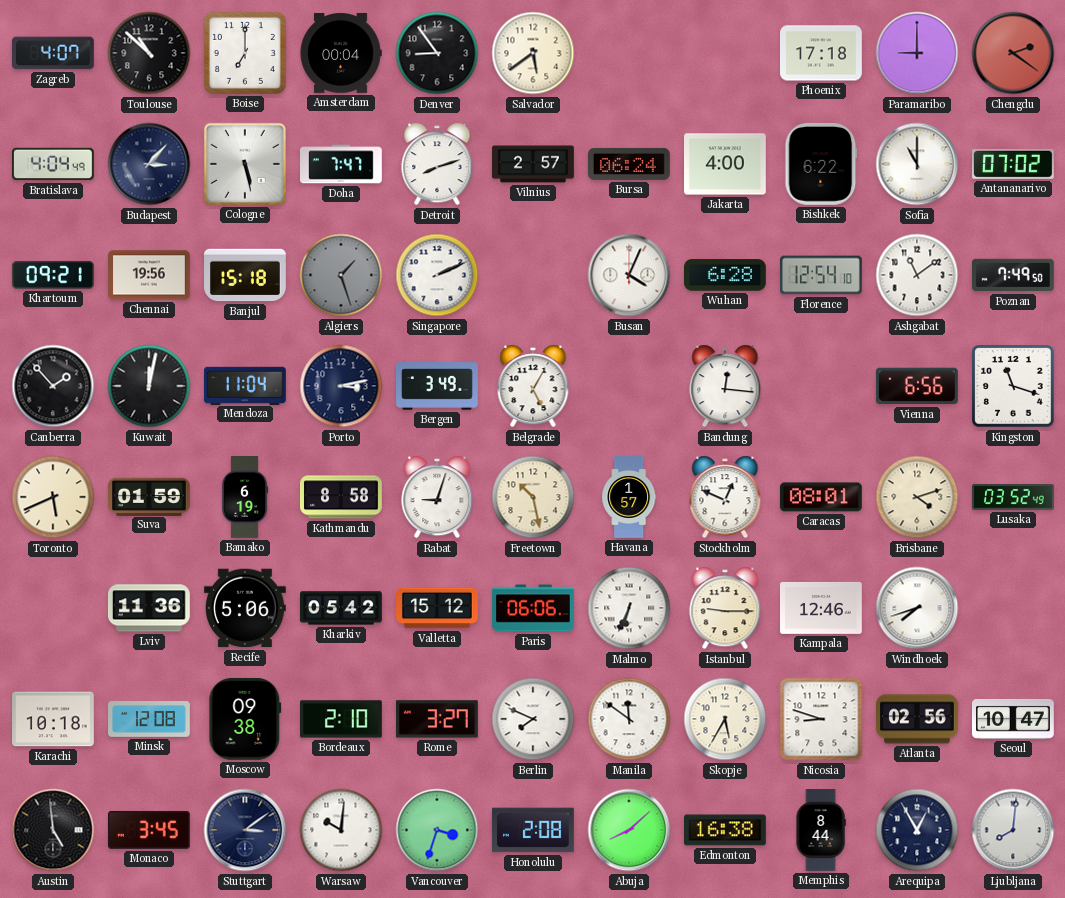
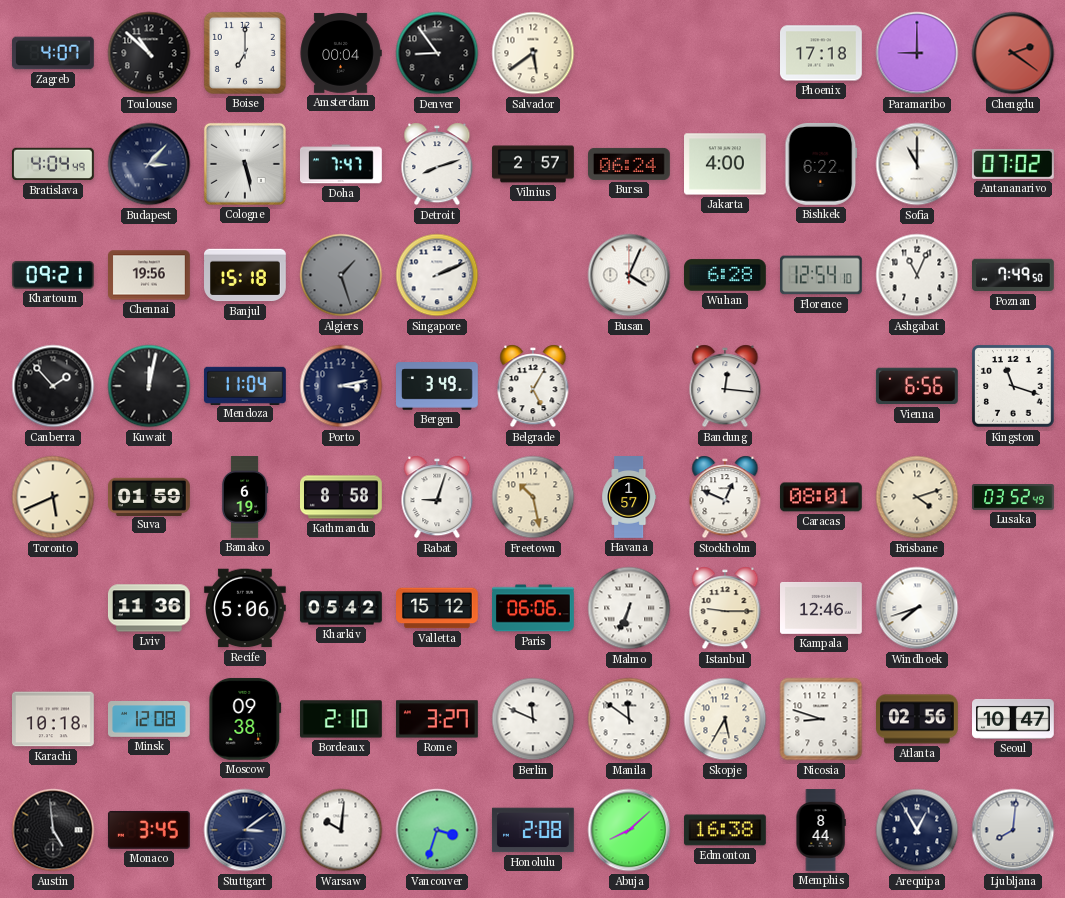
Ashgabat: 11:09 -> 11:04
Berlin: 7:49 -> 11:49
